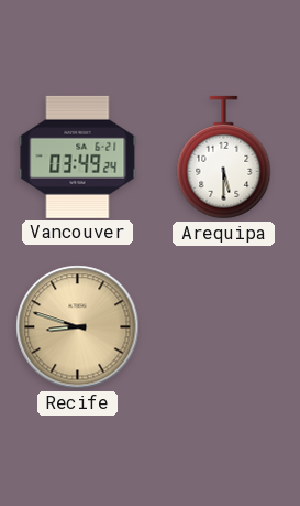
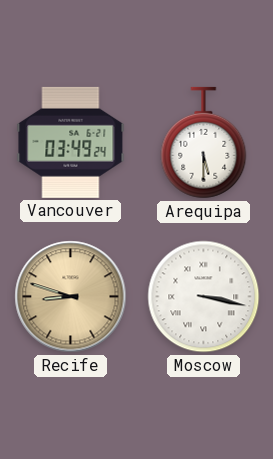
Moscow: none -> 3:17
